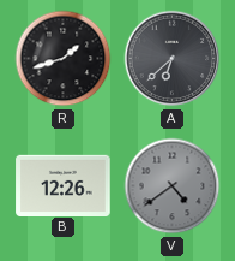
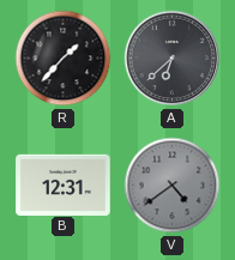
R: 1:42 -> 1:37
B: 12:26 -> 12:31
